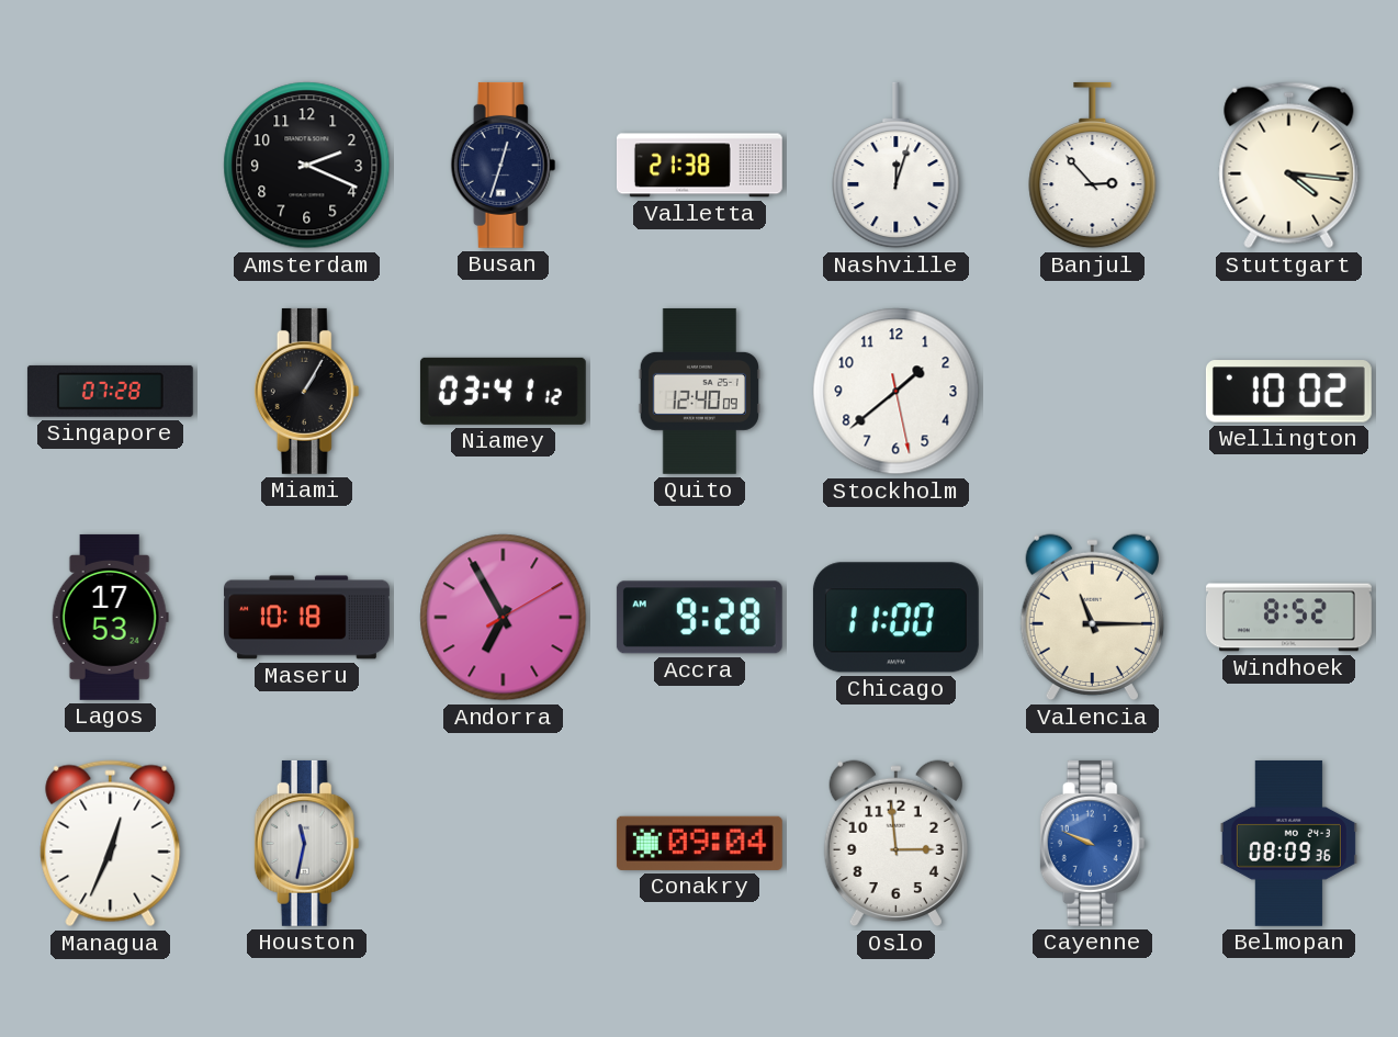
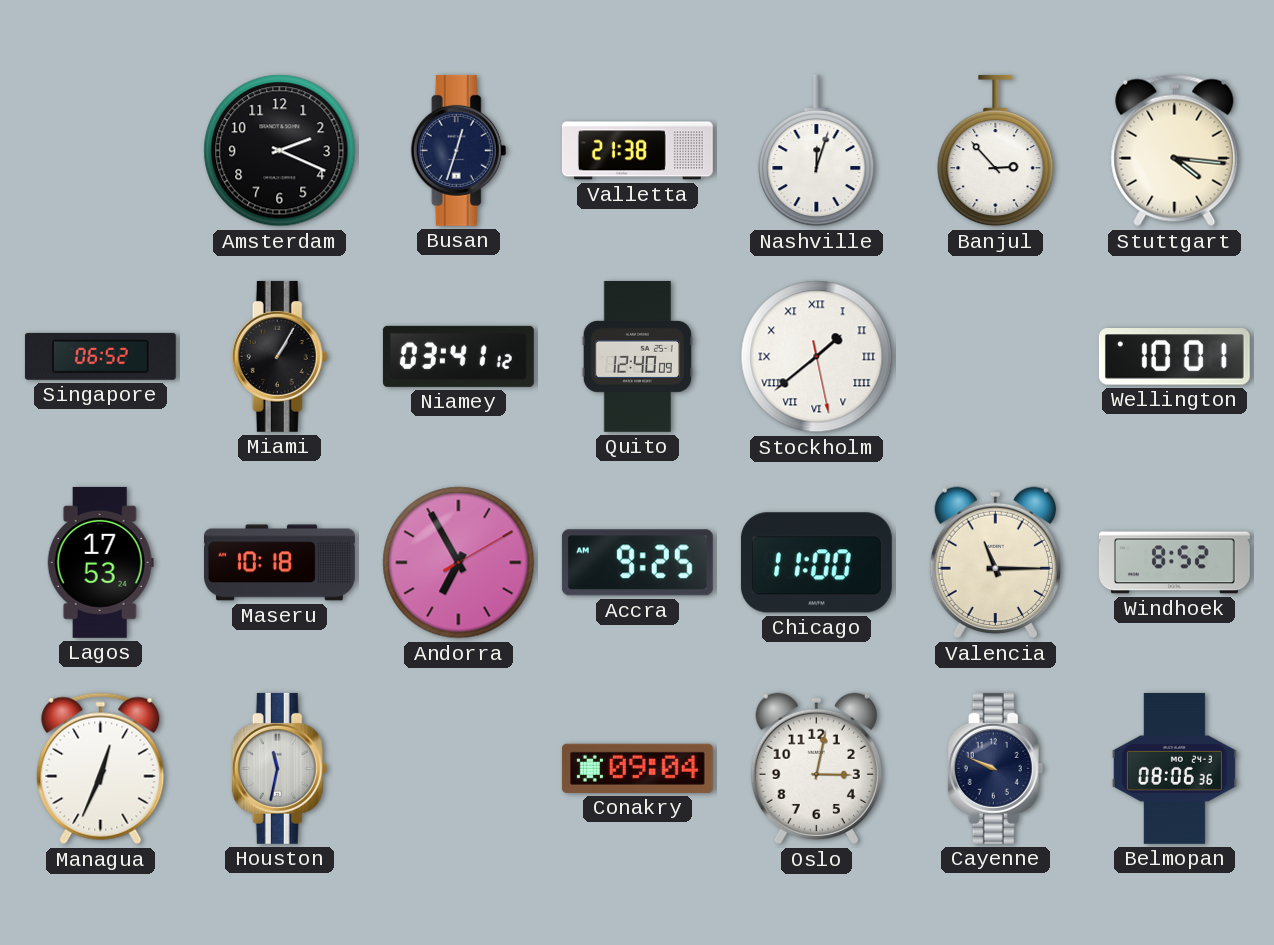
Singapore: 07:28 -> 06:52
Stockholm numerals: Arabic -> Roman
Wellington: 10:02 -> 10:01
Accra: 9:28 -> 9:25
Oslo: 2:59 -> 3:02
Cayenne dial: blue -> navy
Belmopan: 08:09 -> 08:06
